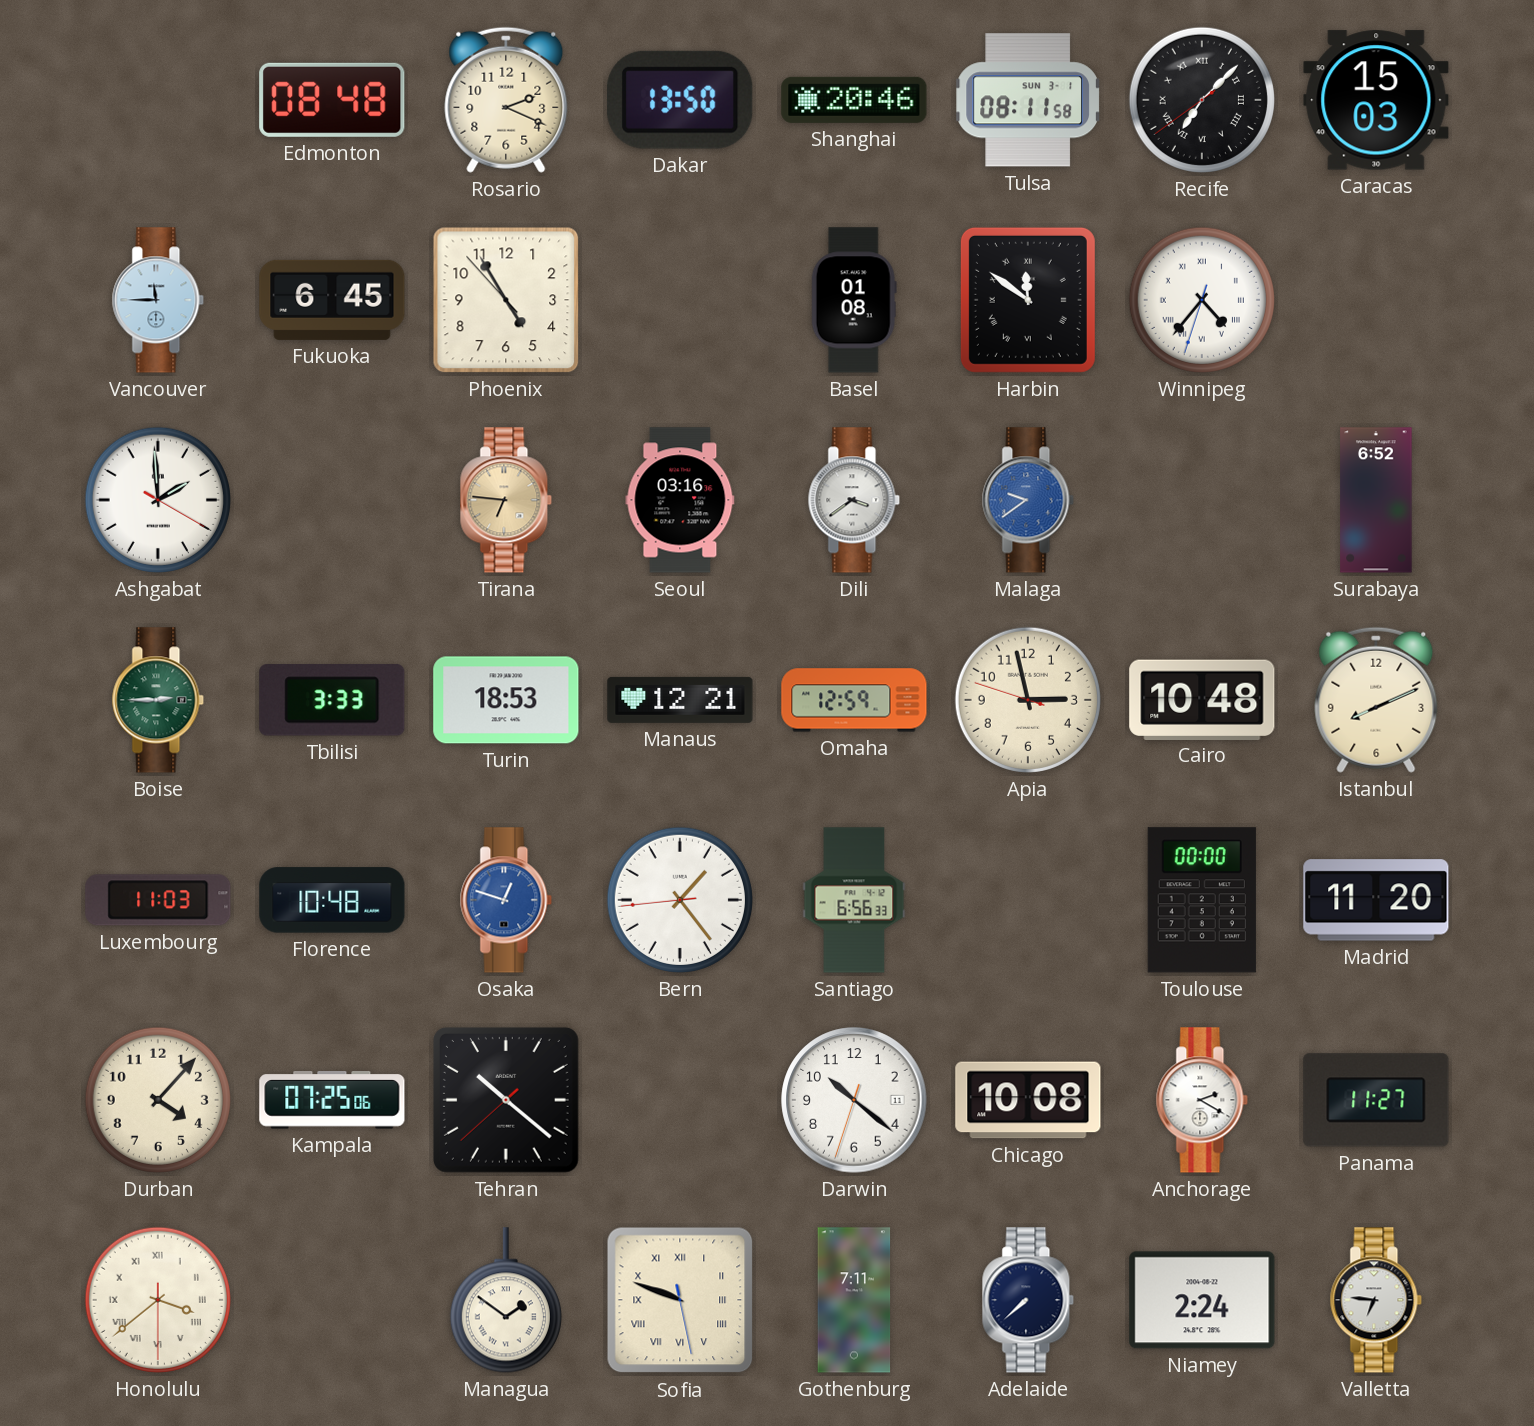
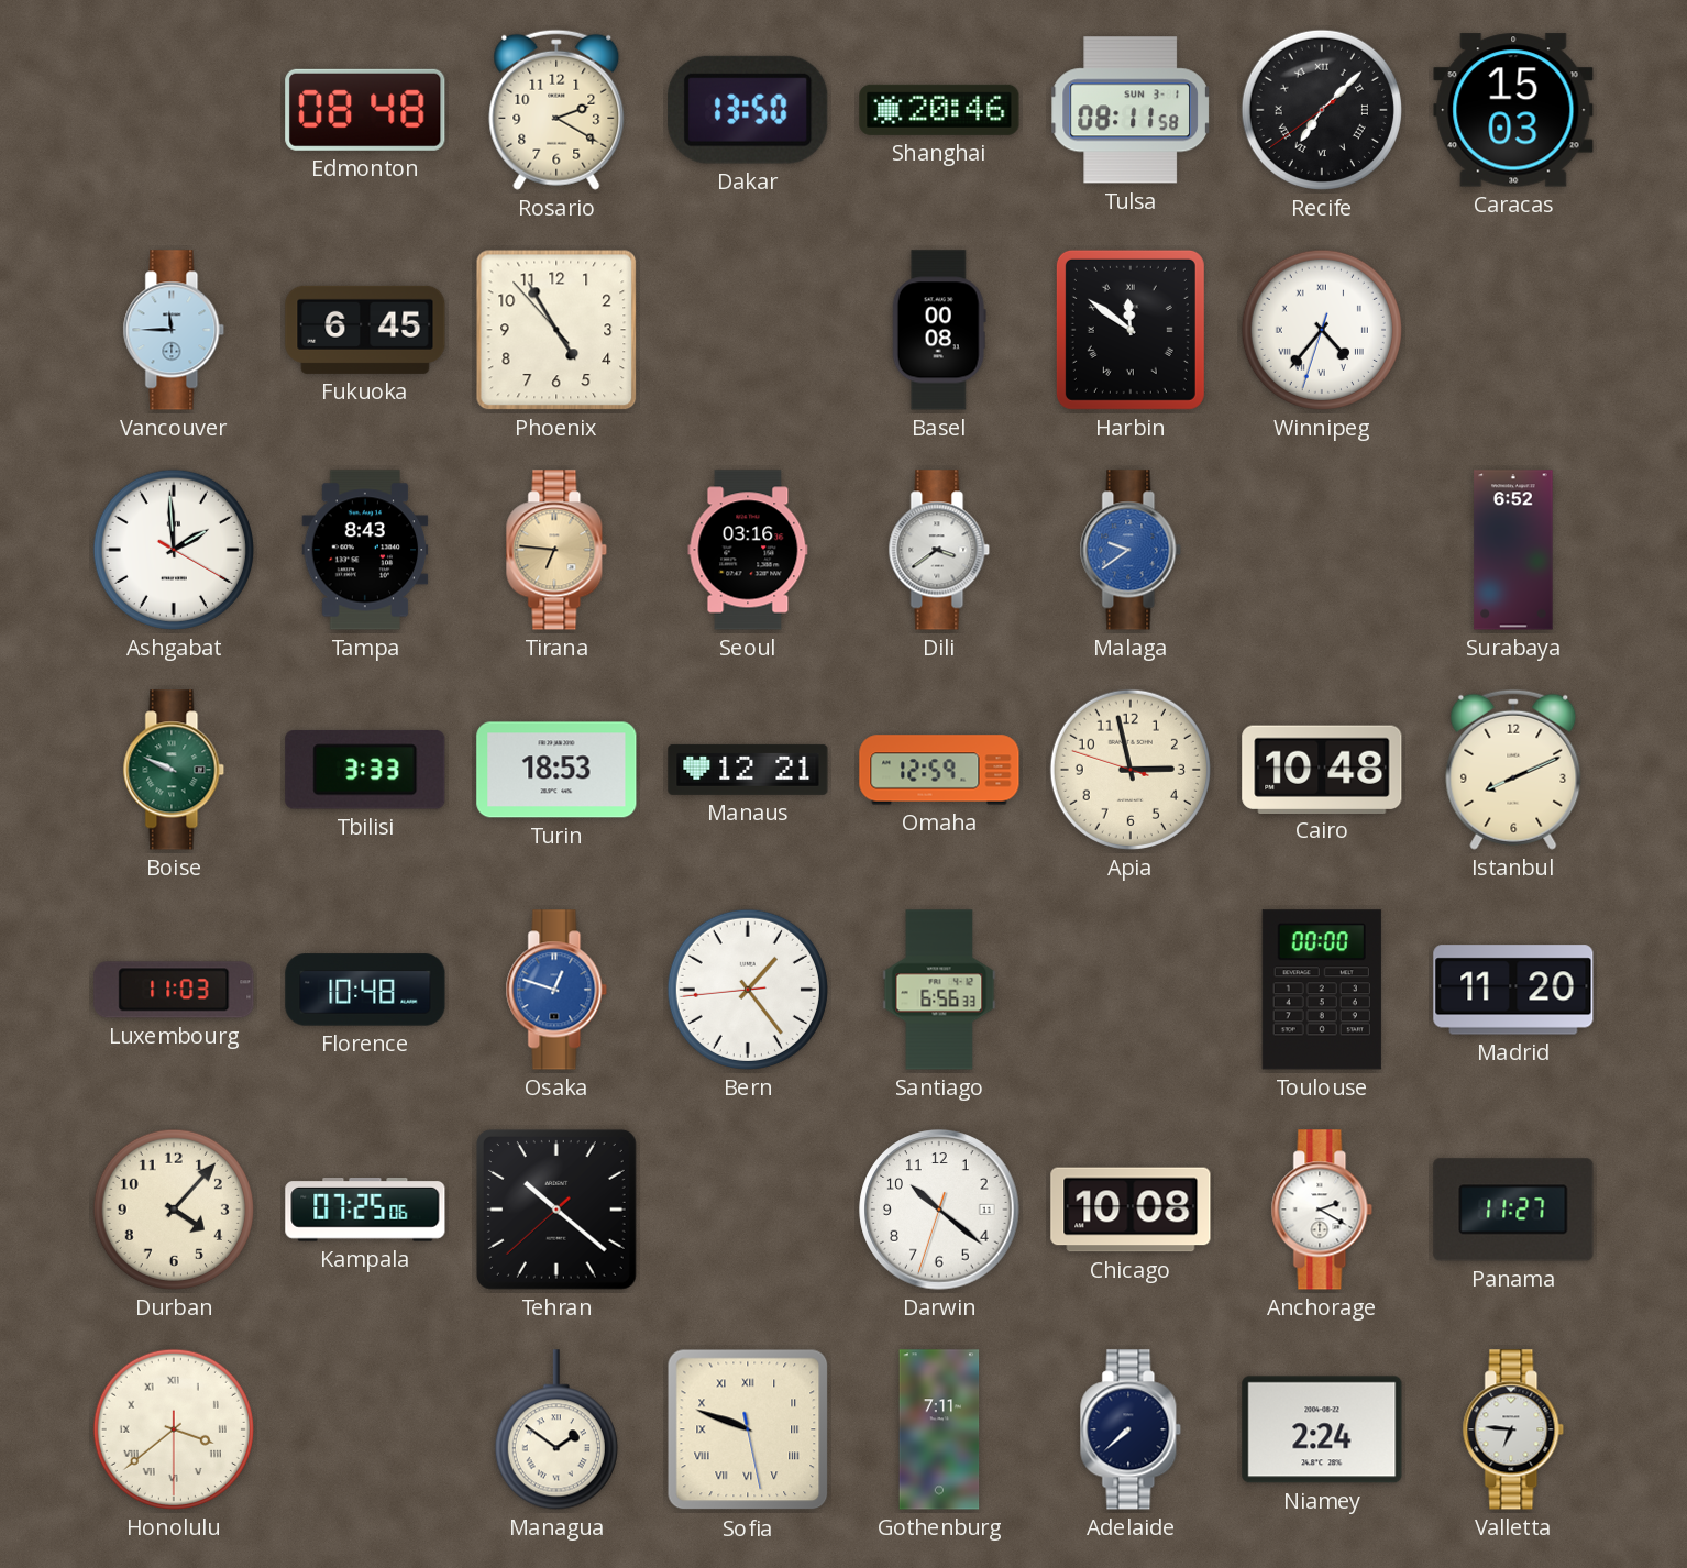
Rosario: 2:19 -> 2:20
Basel: 01:08 -> 00:08
Tampa: none -> 8:43
Boise: 2:45 -> 9:49
